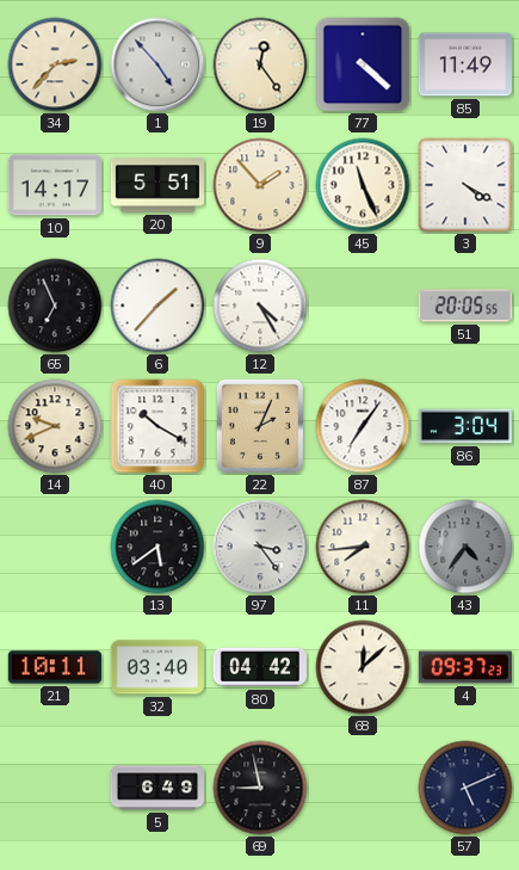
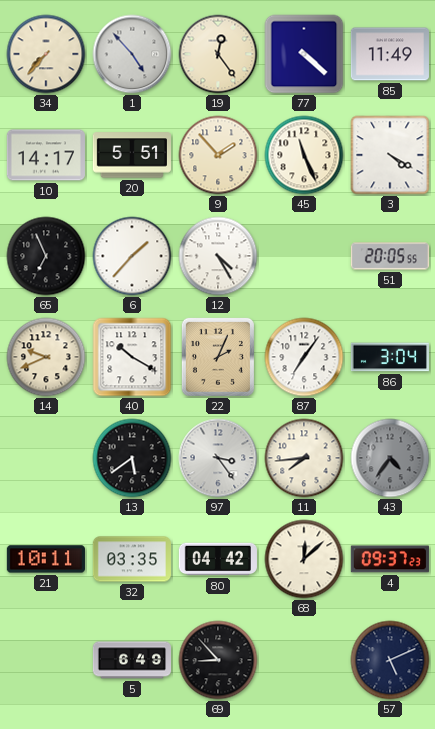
34: 2:37 -> 7:37
32: 03:40 -> 03:35
69: 8:58 -> 8:53
